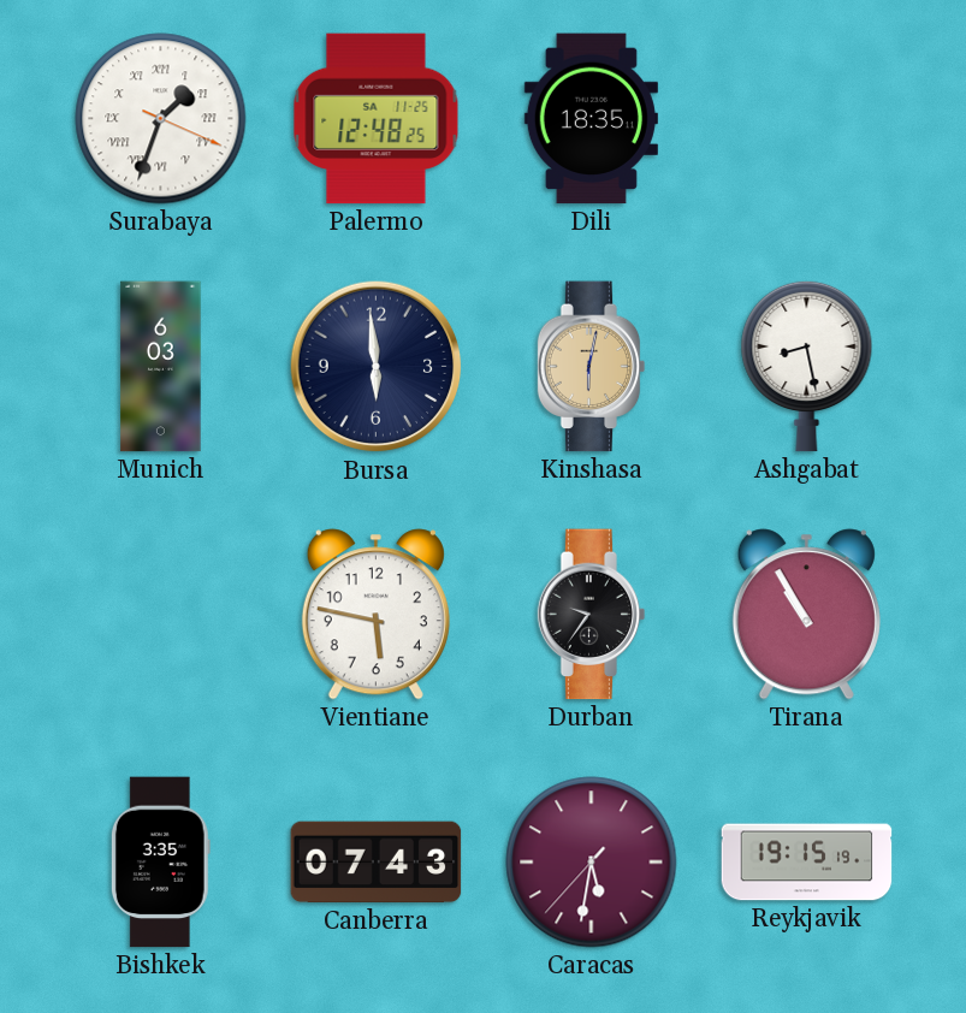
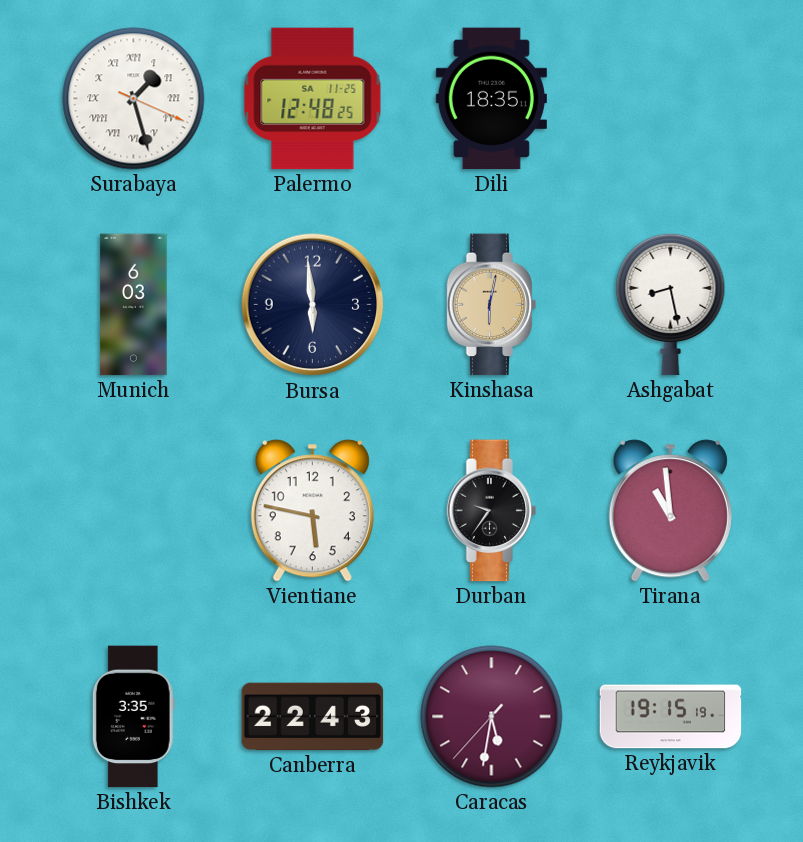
Surabaya: 1:33 -> 1:27
Tirana: 10:55 -> 10:59
Canberra: 07:43 -> 22:43
